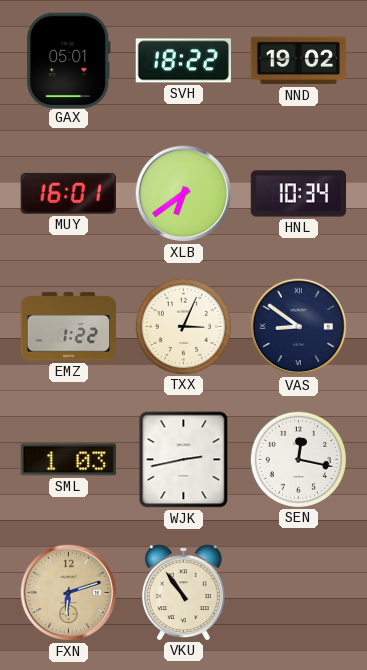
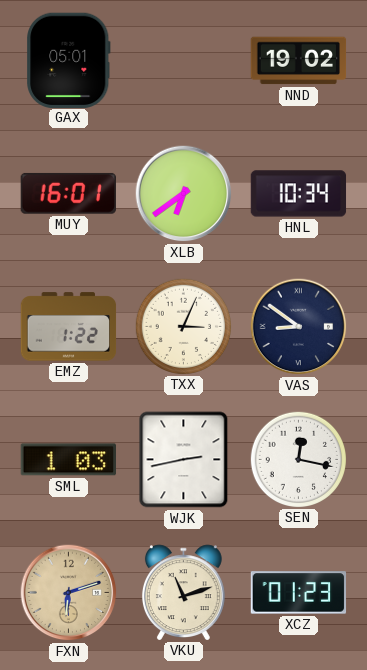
SVH: 18:22 -> none
VKU: 10:54 -> 11:12
XCZ: none -> 01:23
